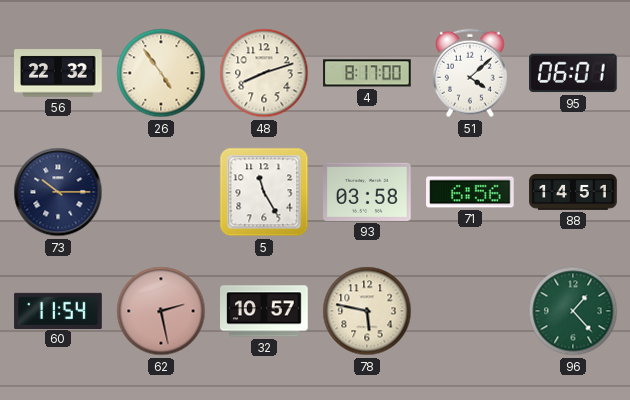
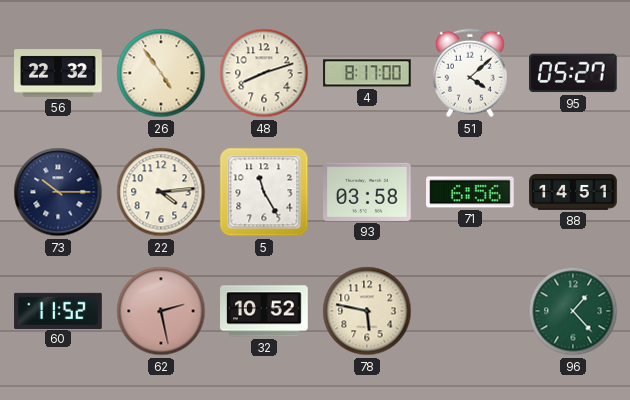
95: 06:01 -> 05:27
22: none -> 4:14
60: 11:54 -> 11:52
32: 10:57 -> 10:52
